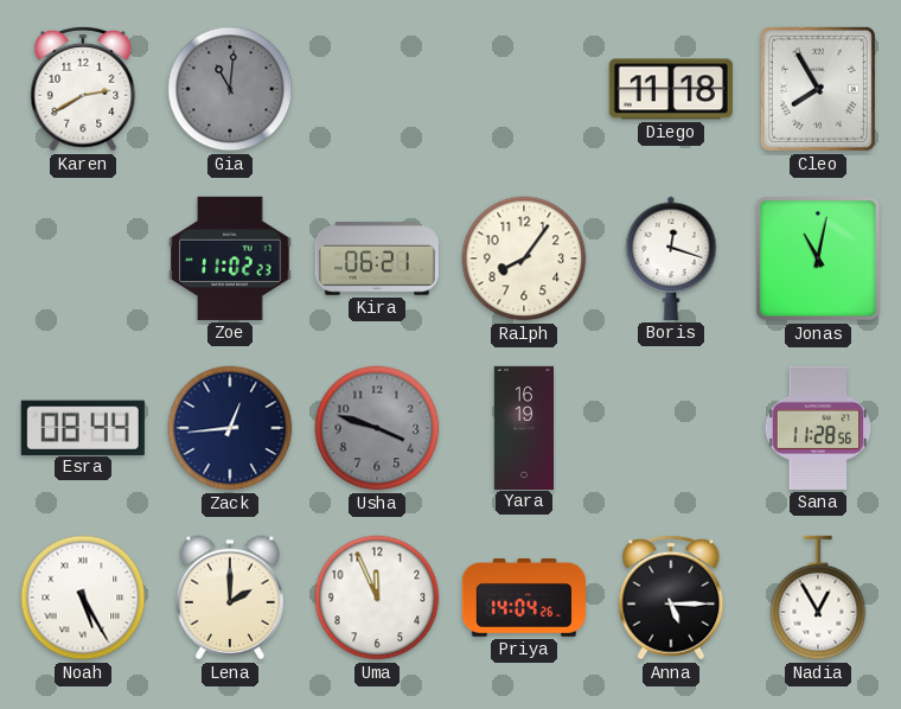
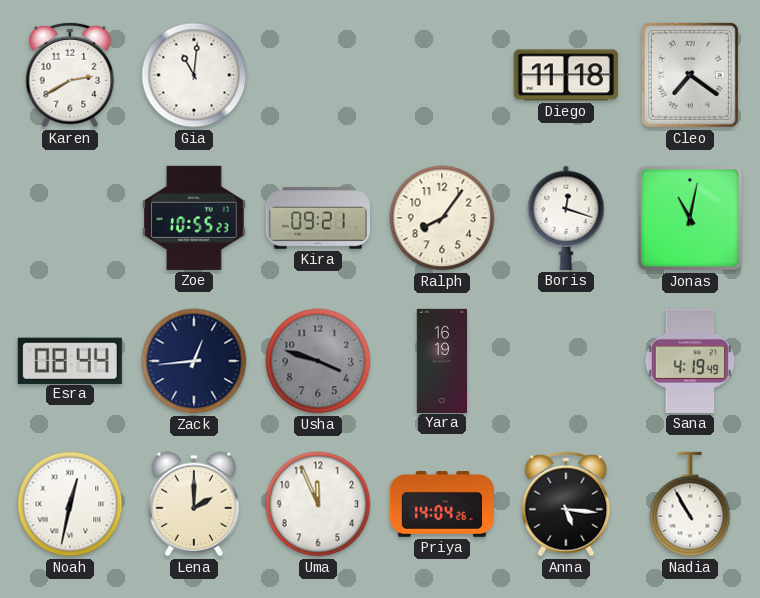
Gia dial: grey -> white
Cleo: 7:55 -> 7:21
Zoe: 11:02 -> 10:55
Kira: 06:21 -> 09:21
Sana: 11:28 -> 4:19
Noah: 5:25 -> 12:32
Anna: 5:15 -> 5:16
Nadia: 12:55 -> 10:55
